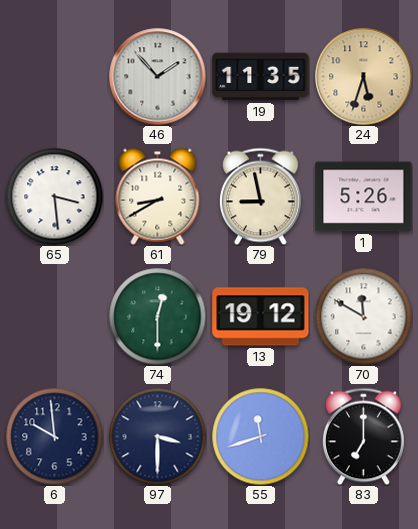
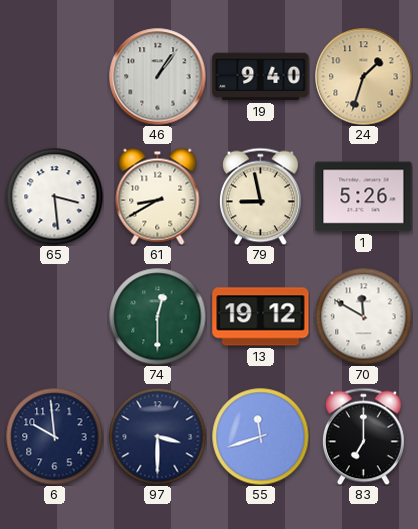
46: 1:53 -> 1:06
19: 11:35 -> 9:40
24: 5:33 -> 1:33
